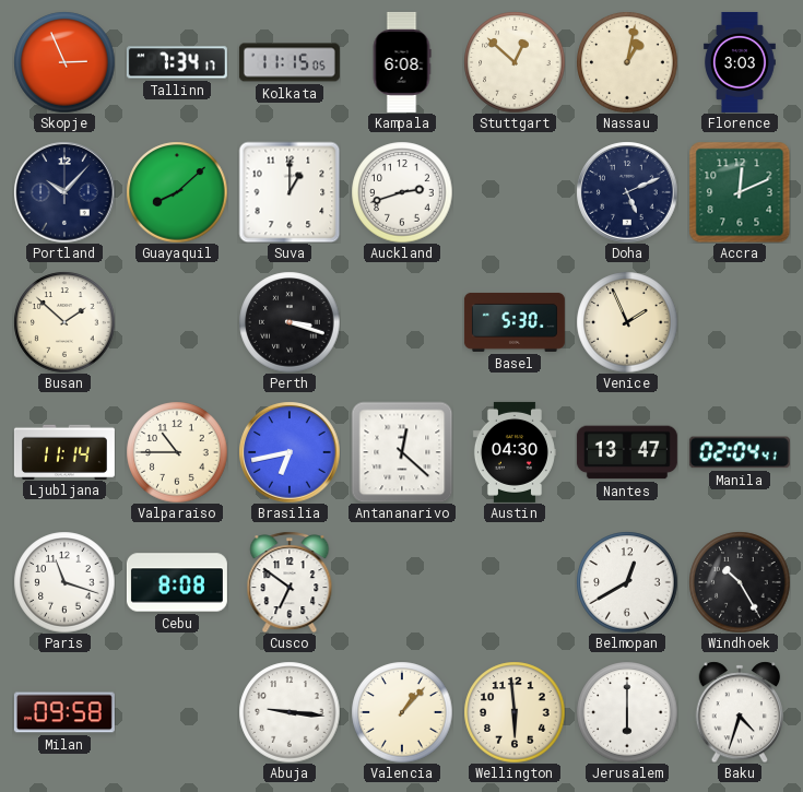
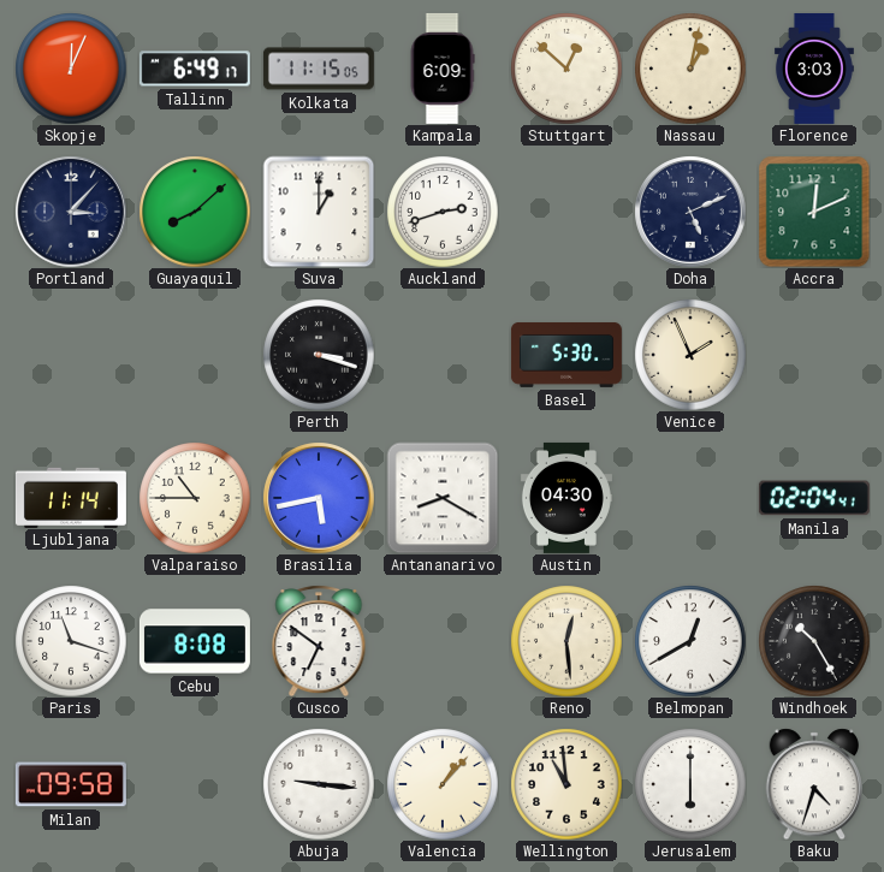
Skopje: 2:56 -> 12:04
Tallinn: 7:34 -> 6:49
Kampala: 6:08 -> 6:09
Portland: 10:07 -> 3:07
Busan: 1:52 -> none
Brasilia: 6:43 -> 5:43
Antananarivo: 12:22 -> 8:20
Nantes: 13:47 -> none
Reno: none -> 12:29
Wellington: 5:59 -> 10:59
